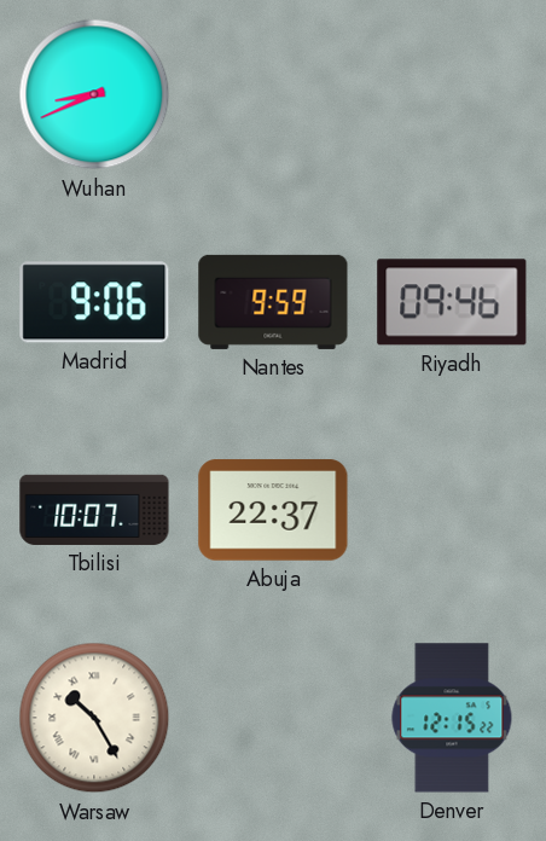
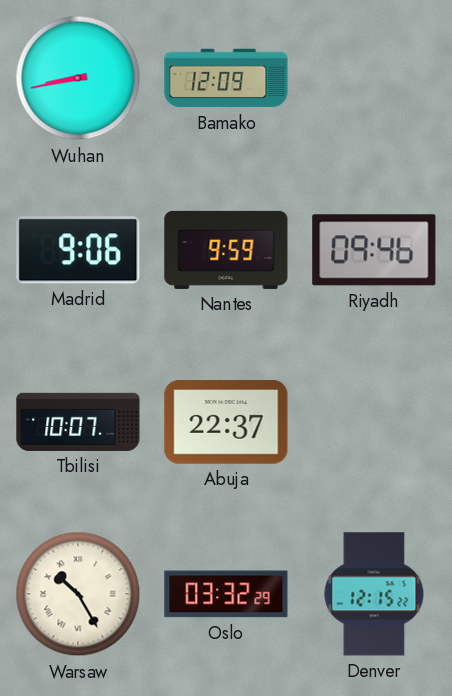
Wuhan: 8:41 -> 8:43
Bamako: none -> 12:09
Oslo: none -> 03:32
